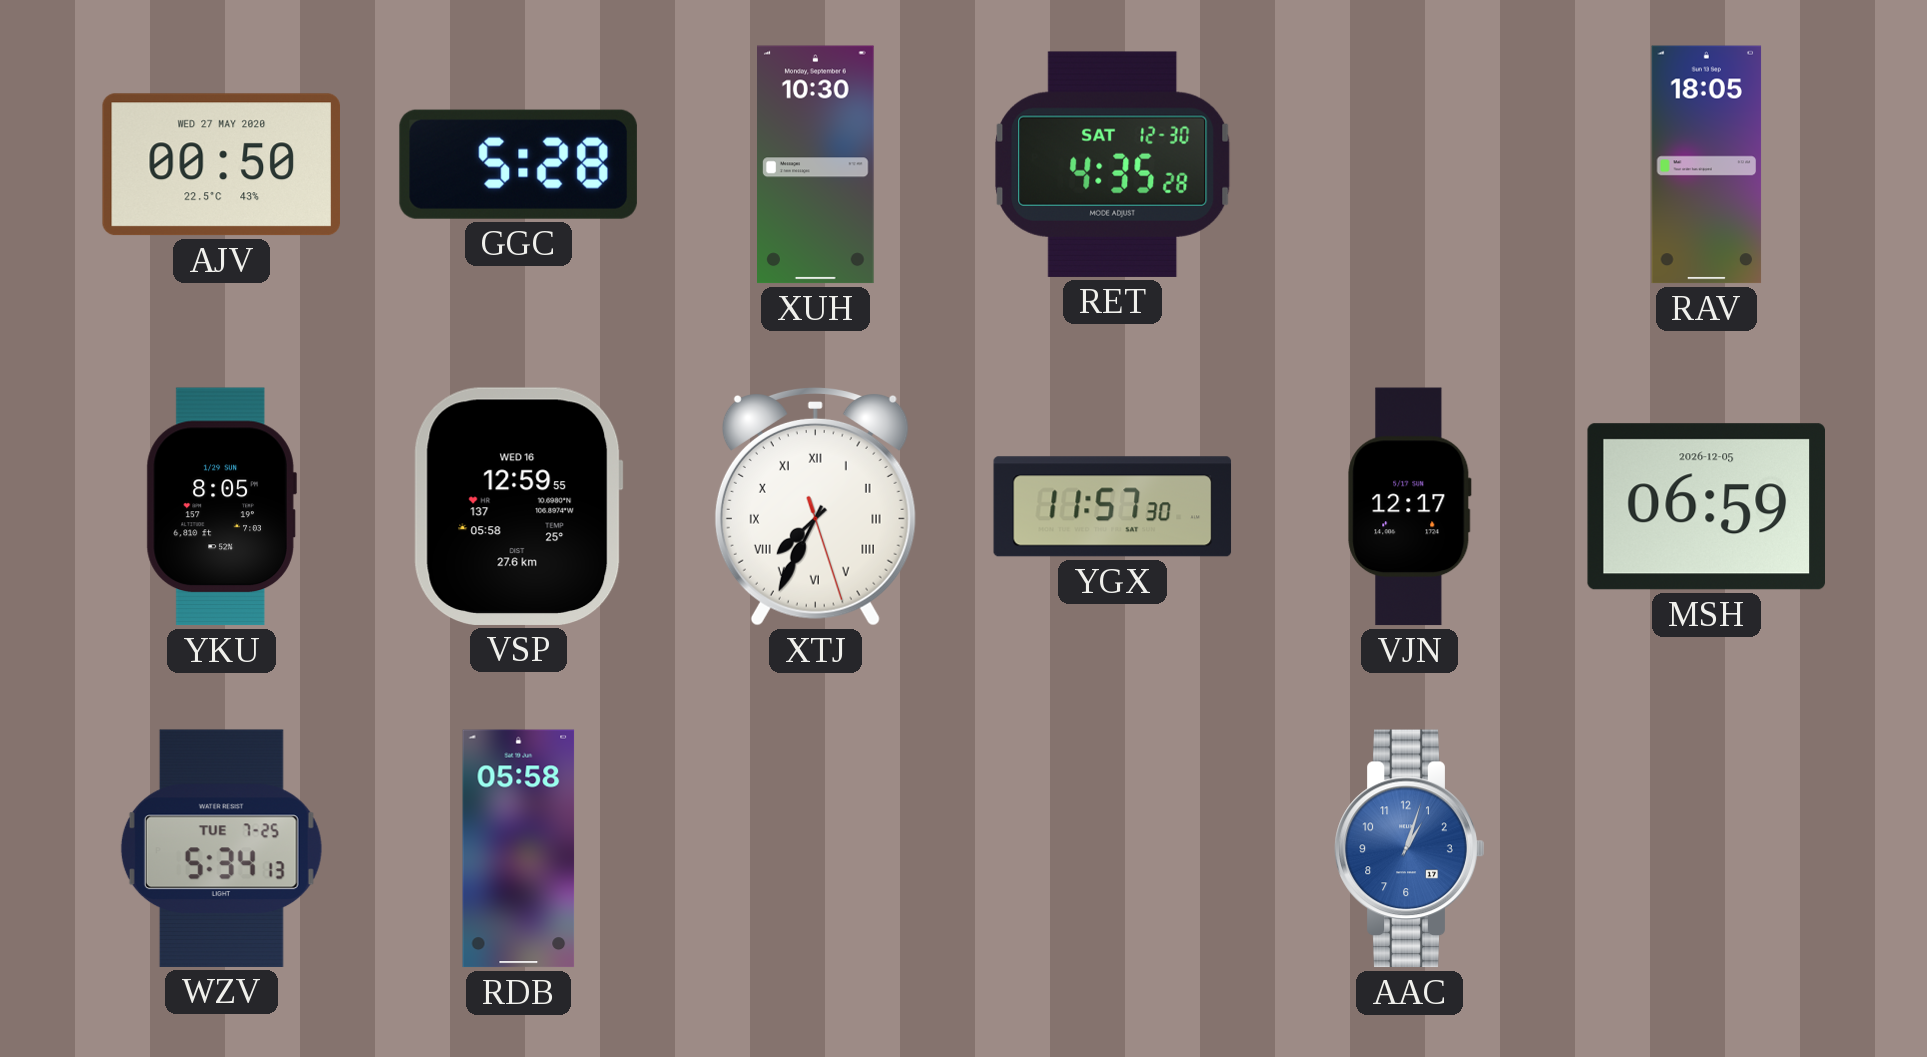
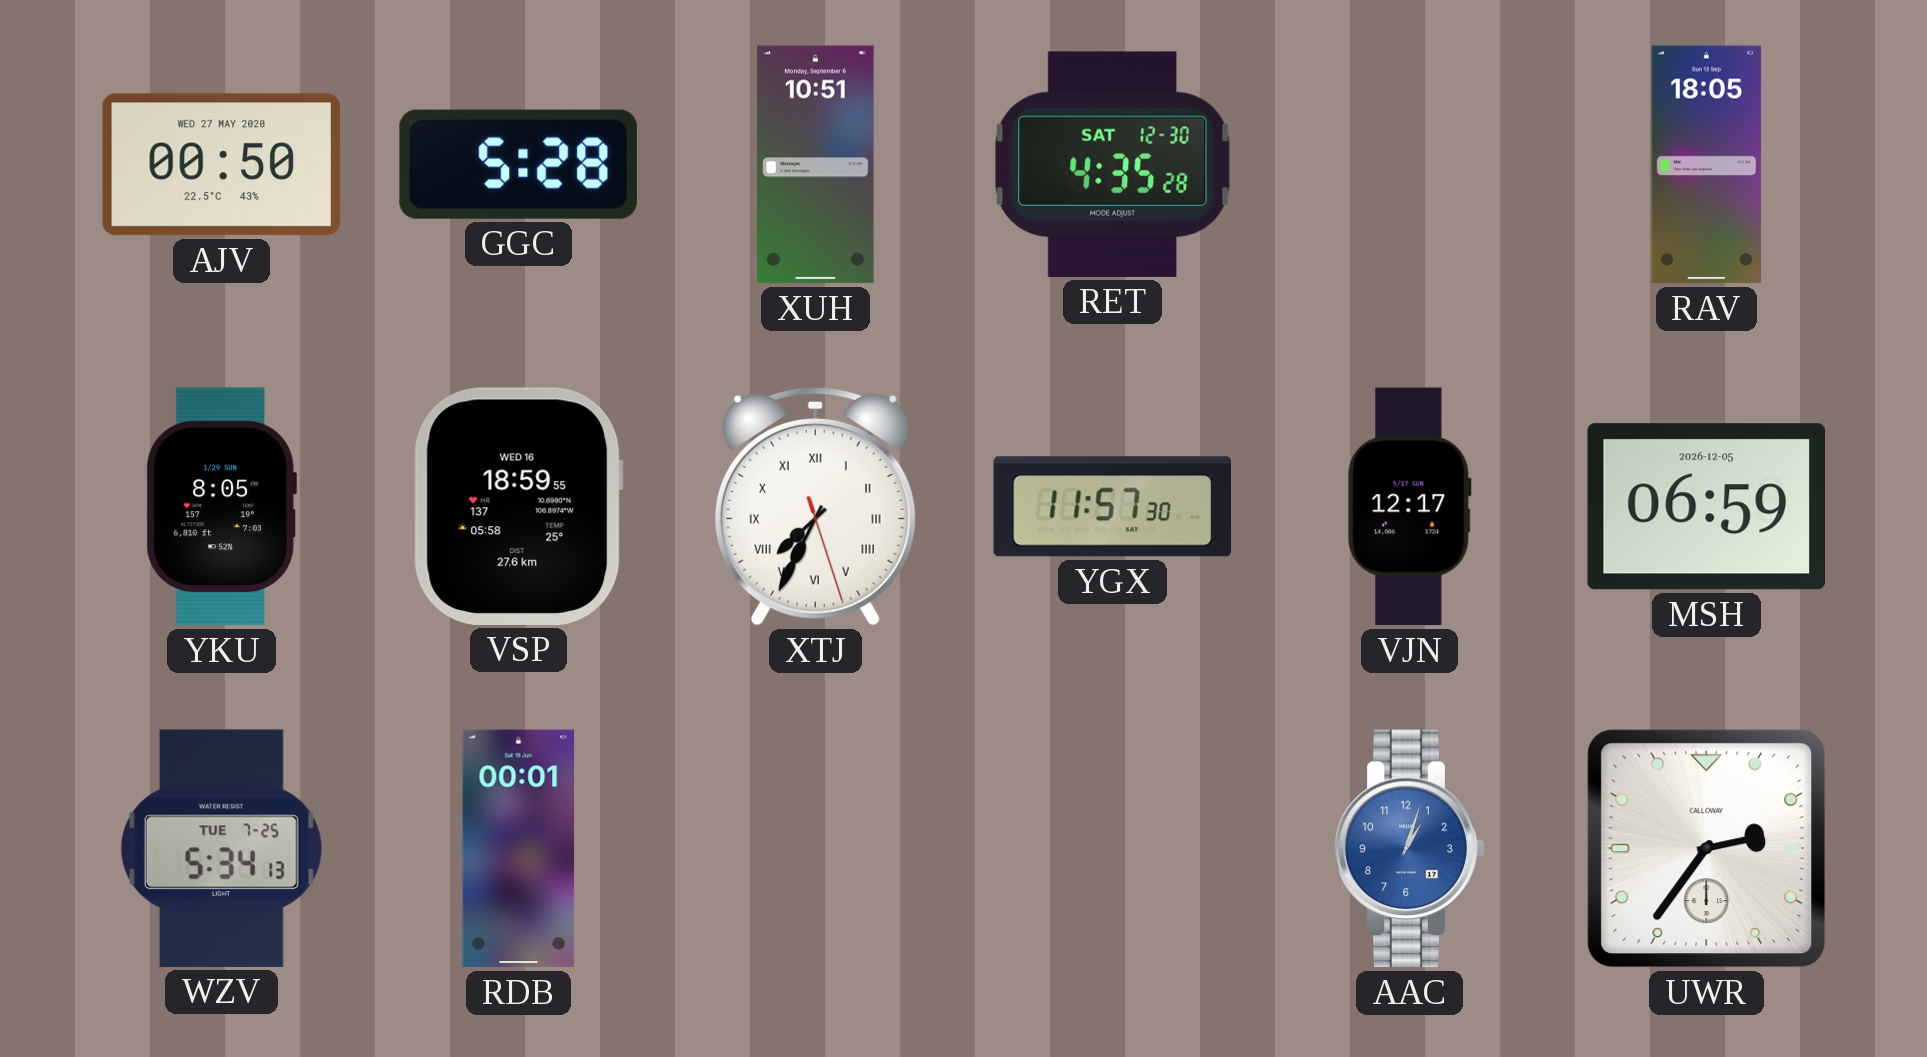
XUH: 10:30 -> 10:51
VSP: 12:59 -> 18:59
RDB: 05:58 -> 00:01
UWR: none -> 2:36
